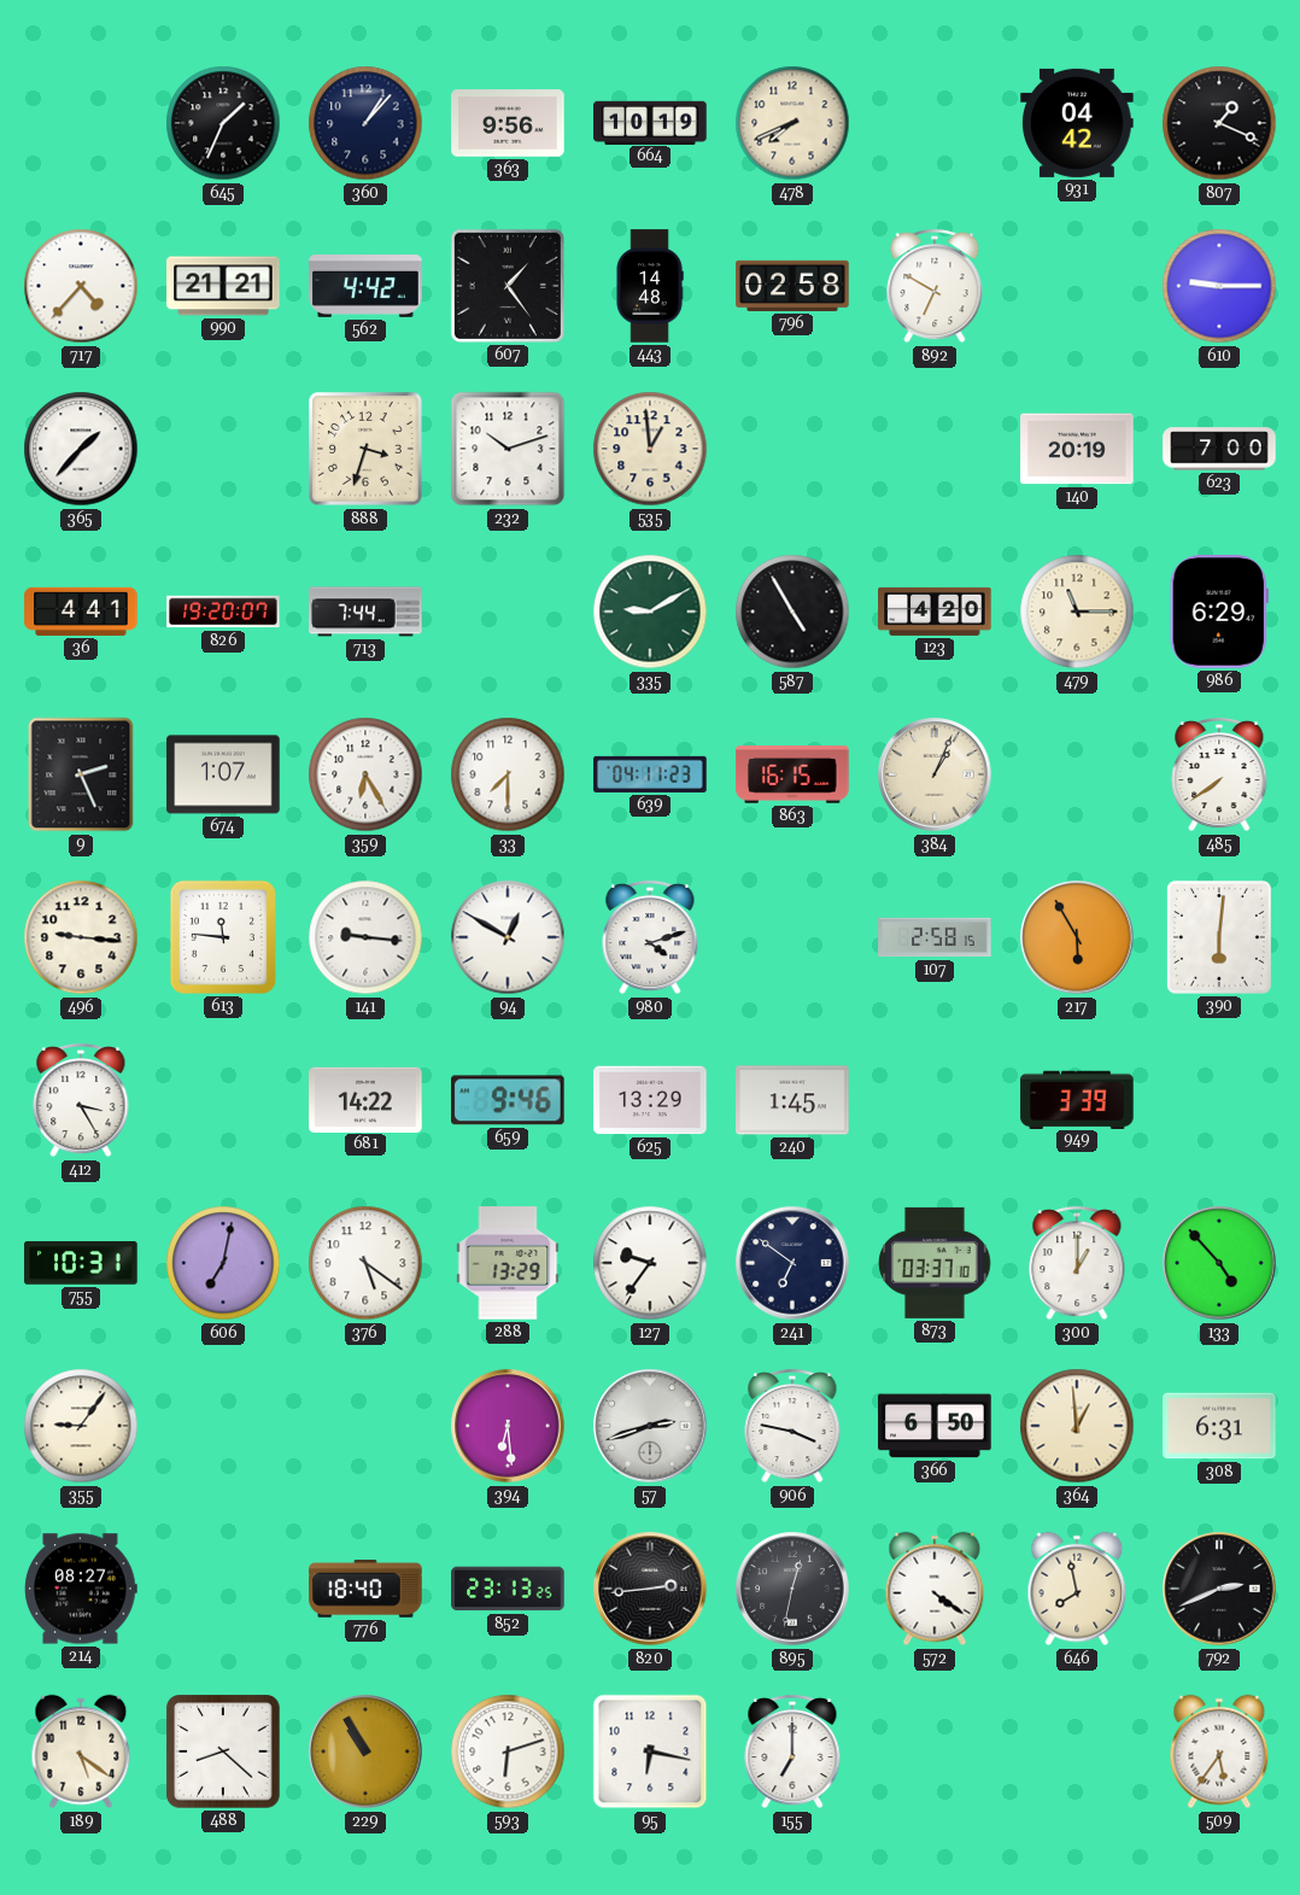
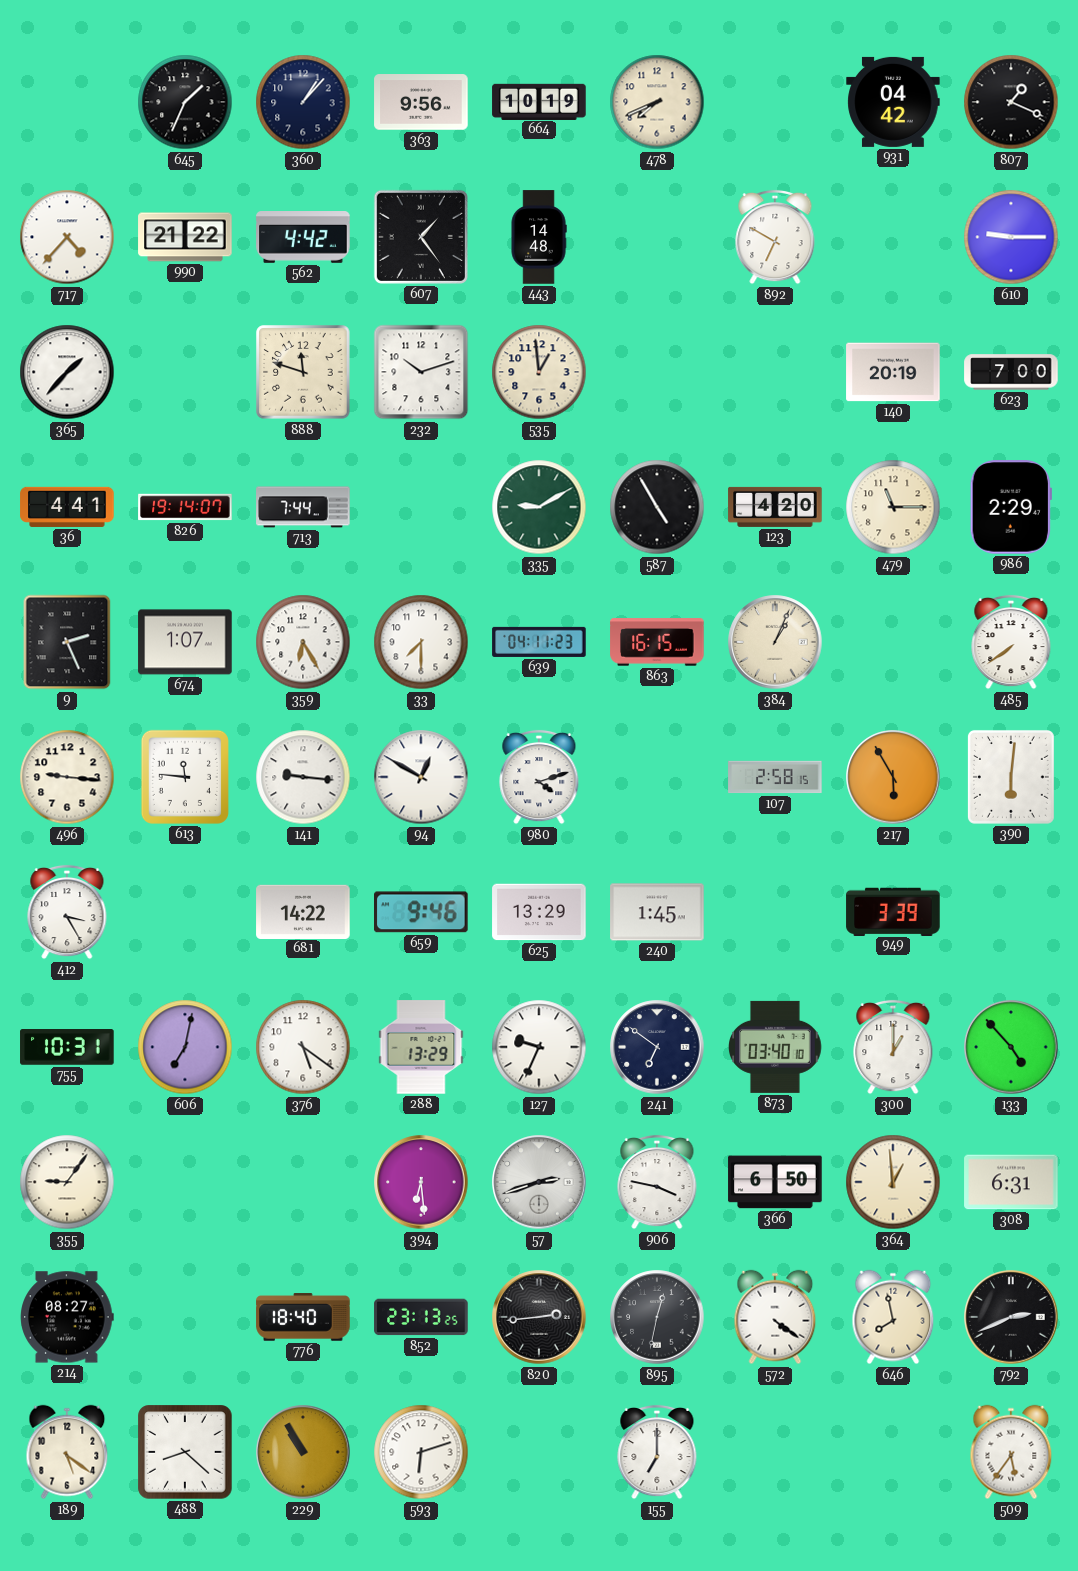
990: 21:21 -> 21:22
796: 02:58 -> none
888: 3:33 -> 11:48
826: 19:20 -> 19:14
986: 6:29 -> 2:29
127: 9:36 -> 9:34
873: 03:37 -> 03:40
95: 6:17 -> none
